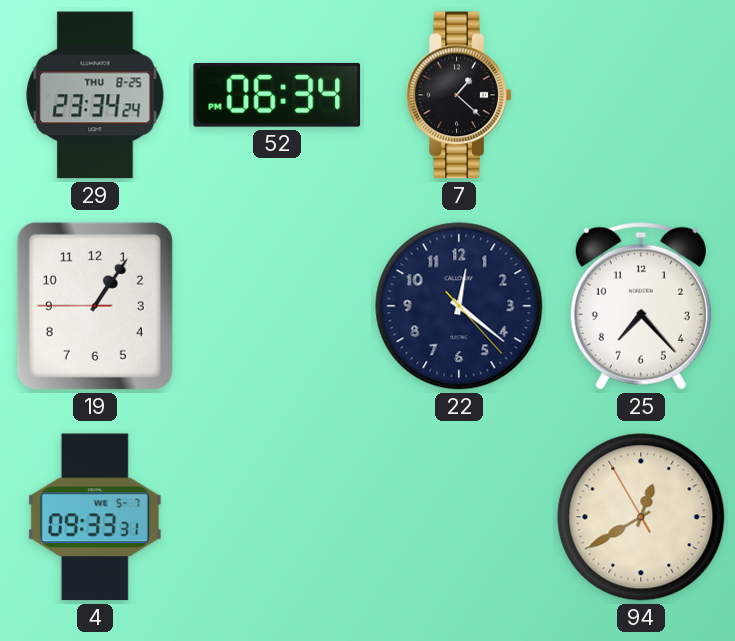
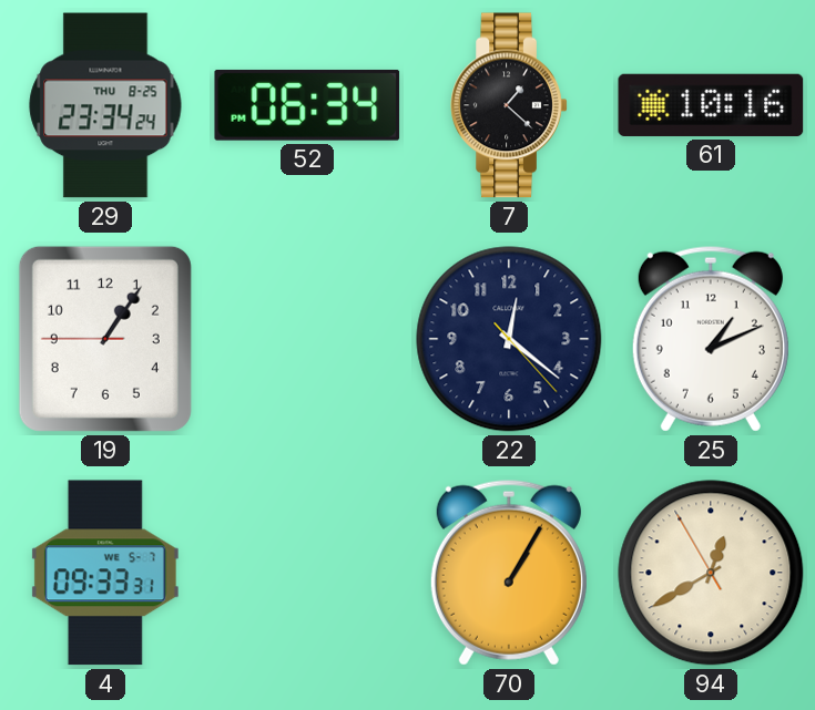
61: none -> 10:16
25: 7:23 -> 1:11
70: none -> 1:05
